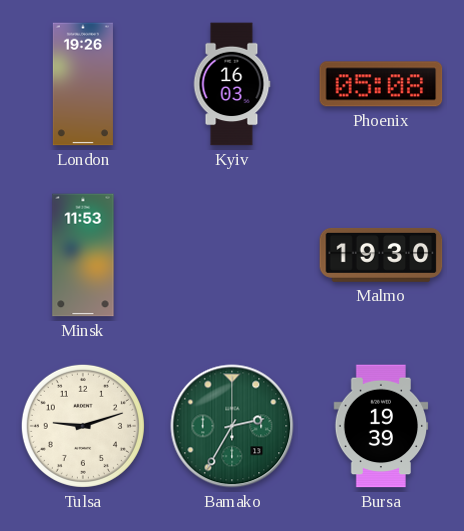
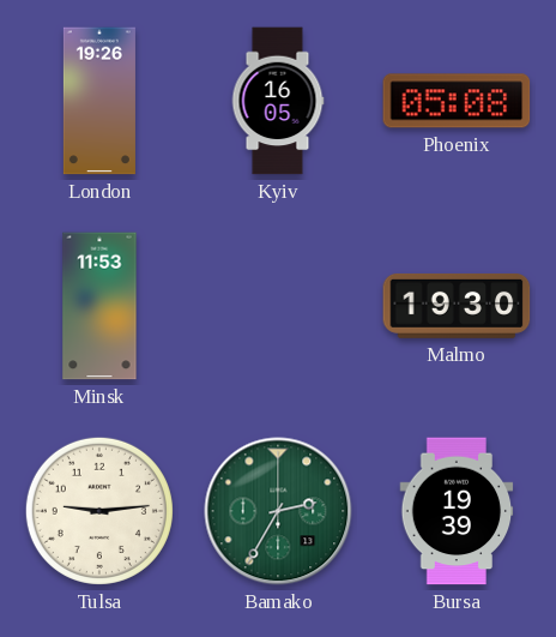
Kyiv: 16:03 -> 16:05
Tulsa: 9:12 -> 9:14
